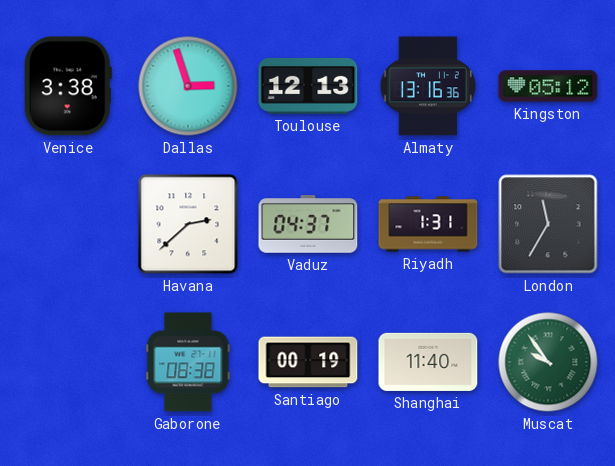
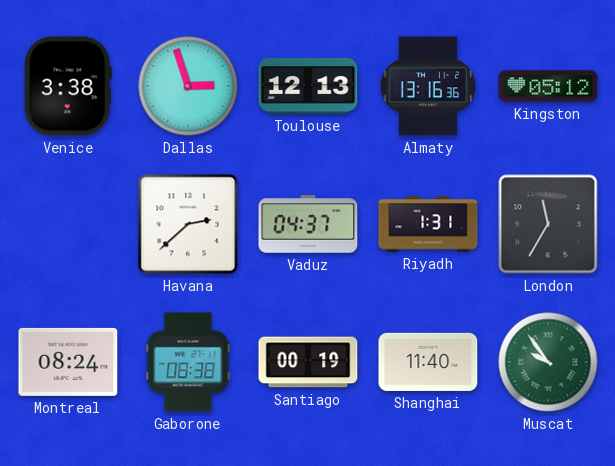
Montreal: none -> 08:24
